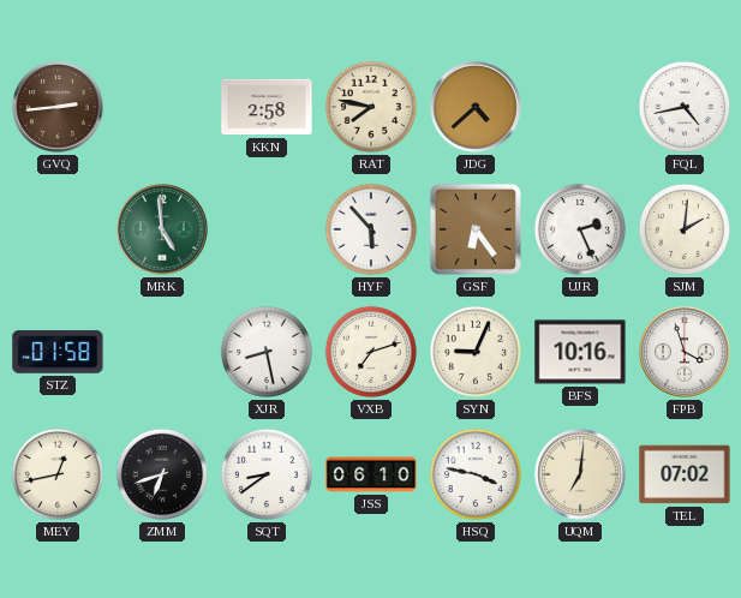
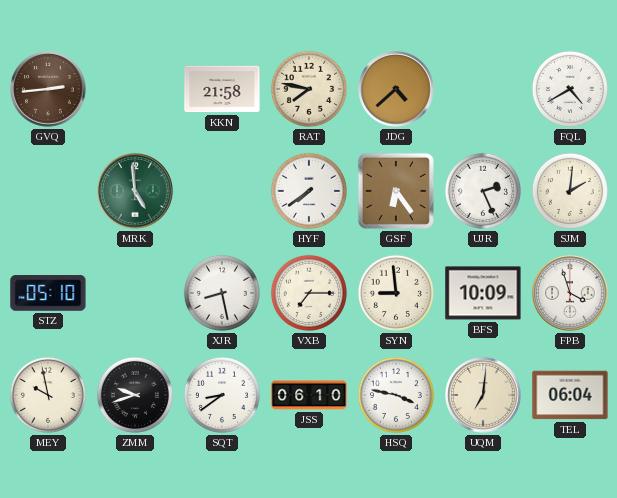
KKN: 2:58 -> 21:58
FQL: 4:43 -> 4:40
HYF: 5:53 -> 7:39
STZ: 01:58 -> 05:10
VXB: 7:12 -> 7:15
SYN: 9:04 -> 8:59
BFS: 10:16 -> 10:09
MEY: 12:43 -> 9:58
ZMM: 6:42 -> 9:42
TEL: 07:02 -> 06:04
